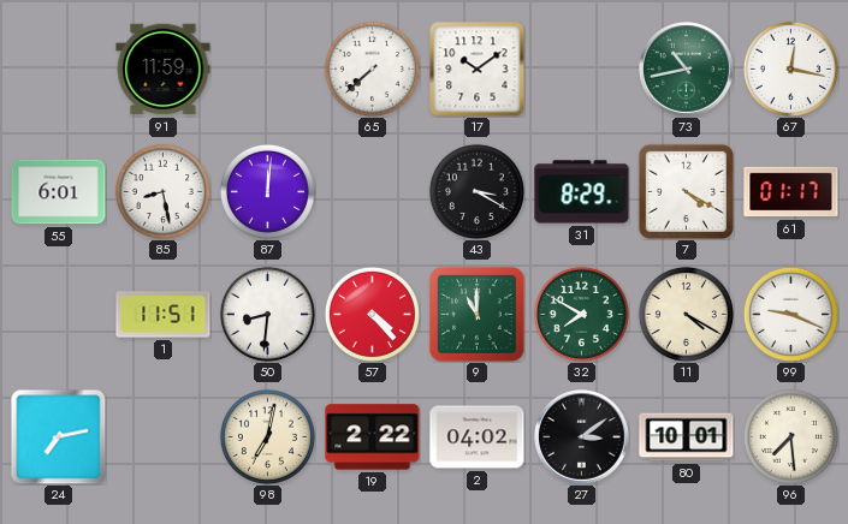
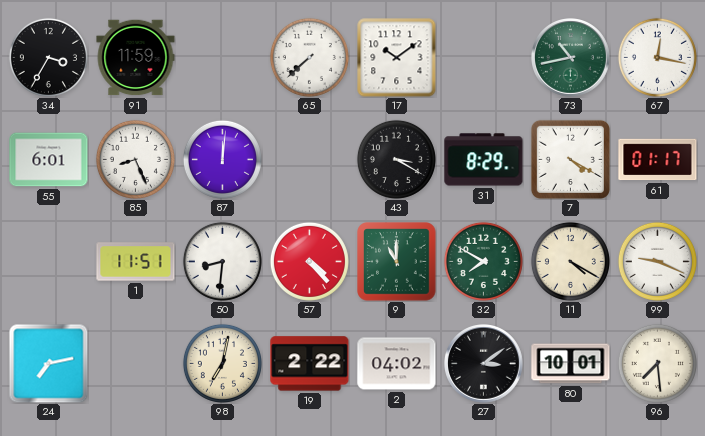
34: none -> 3:35
85: 8:28 -> 8:26
